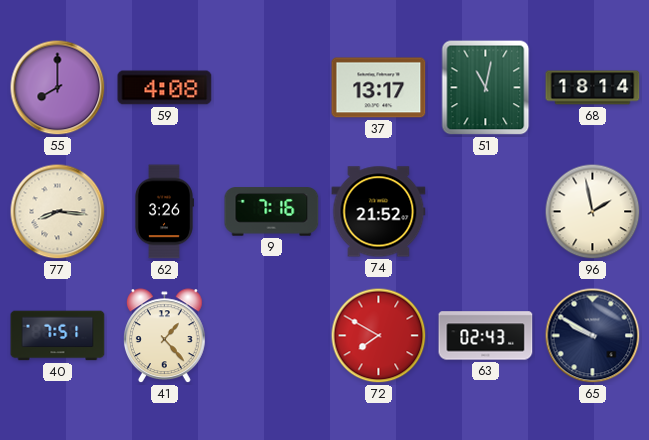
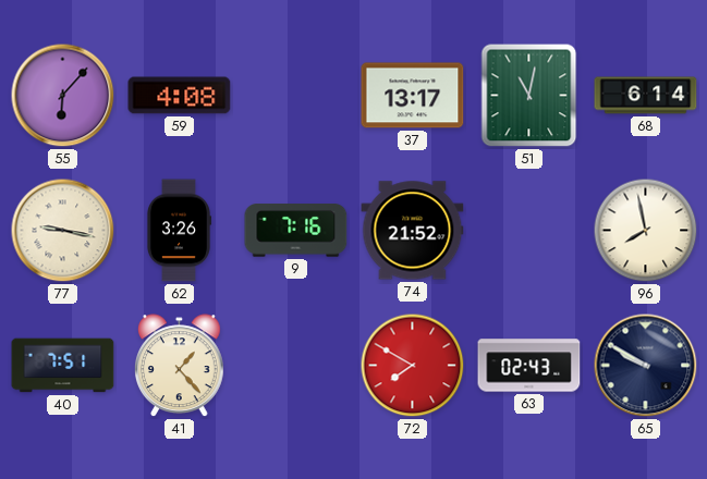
55: 8:00 -> 6:07
68: 18:14 -> 6:14
77: 8:16 -> 9:17
96: 1:58 -> 7:58
